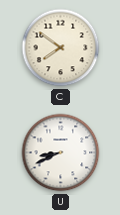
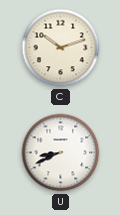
C: 7:51 -> 10:12
